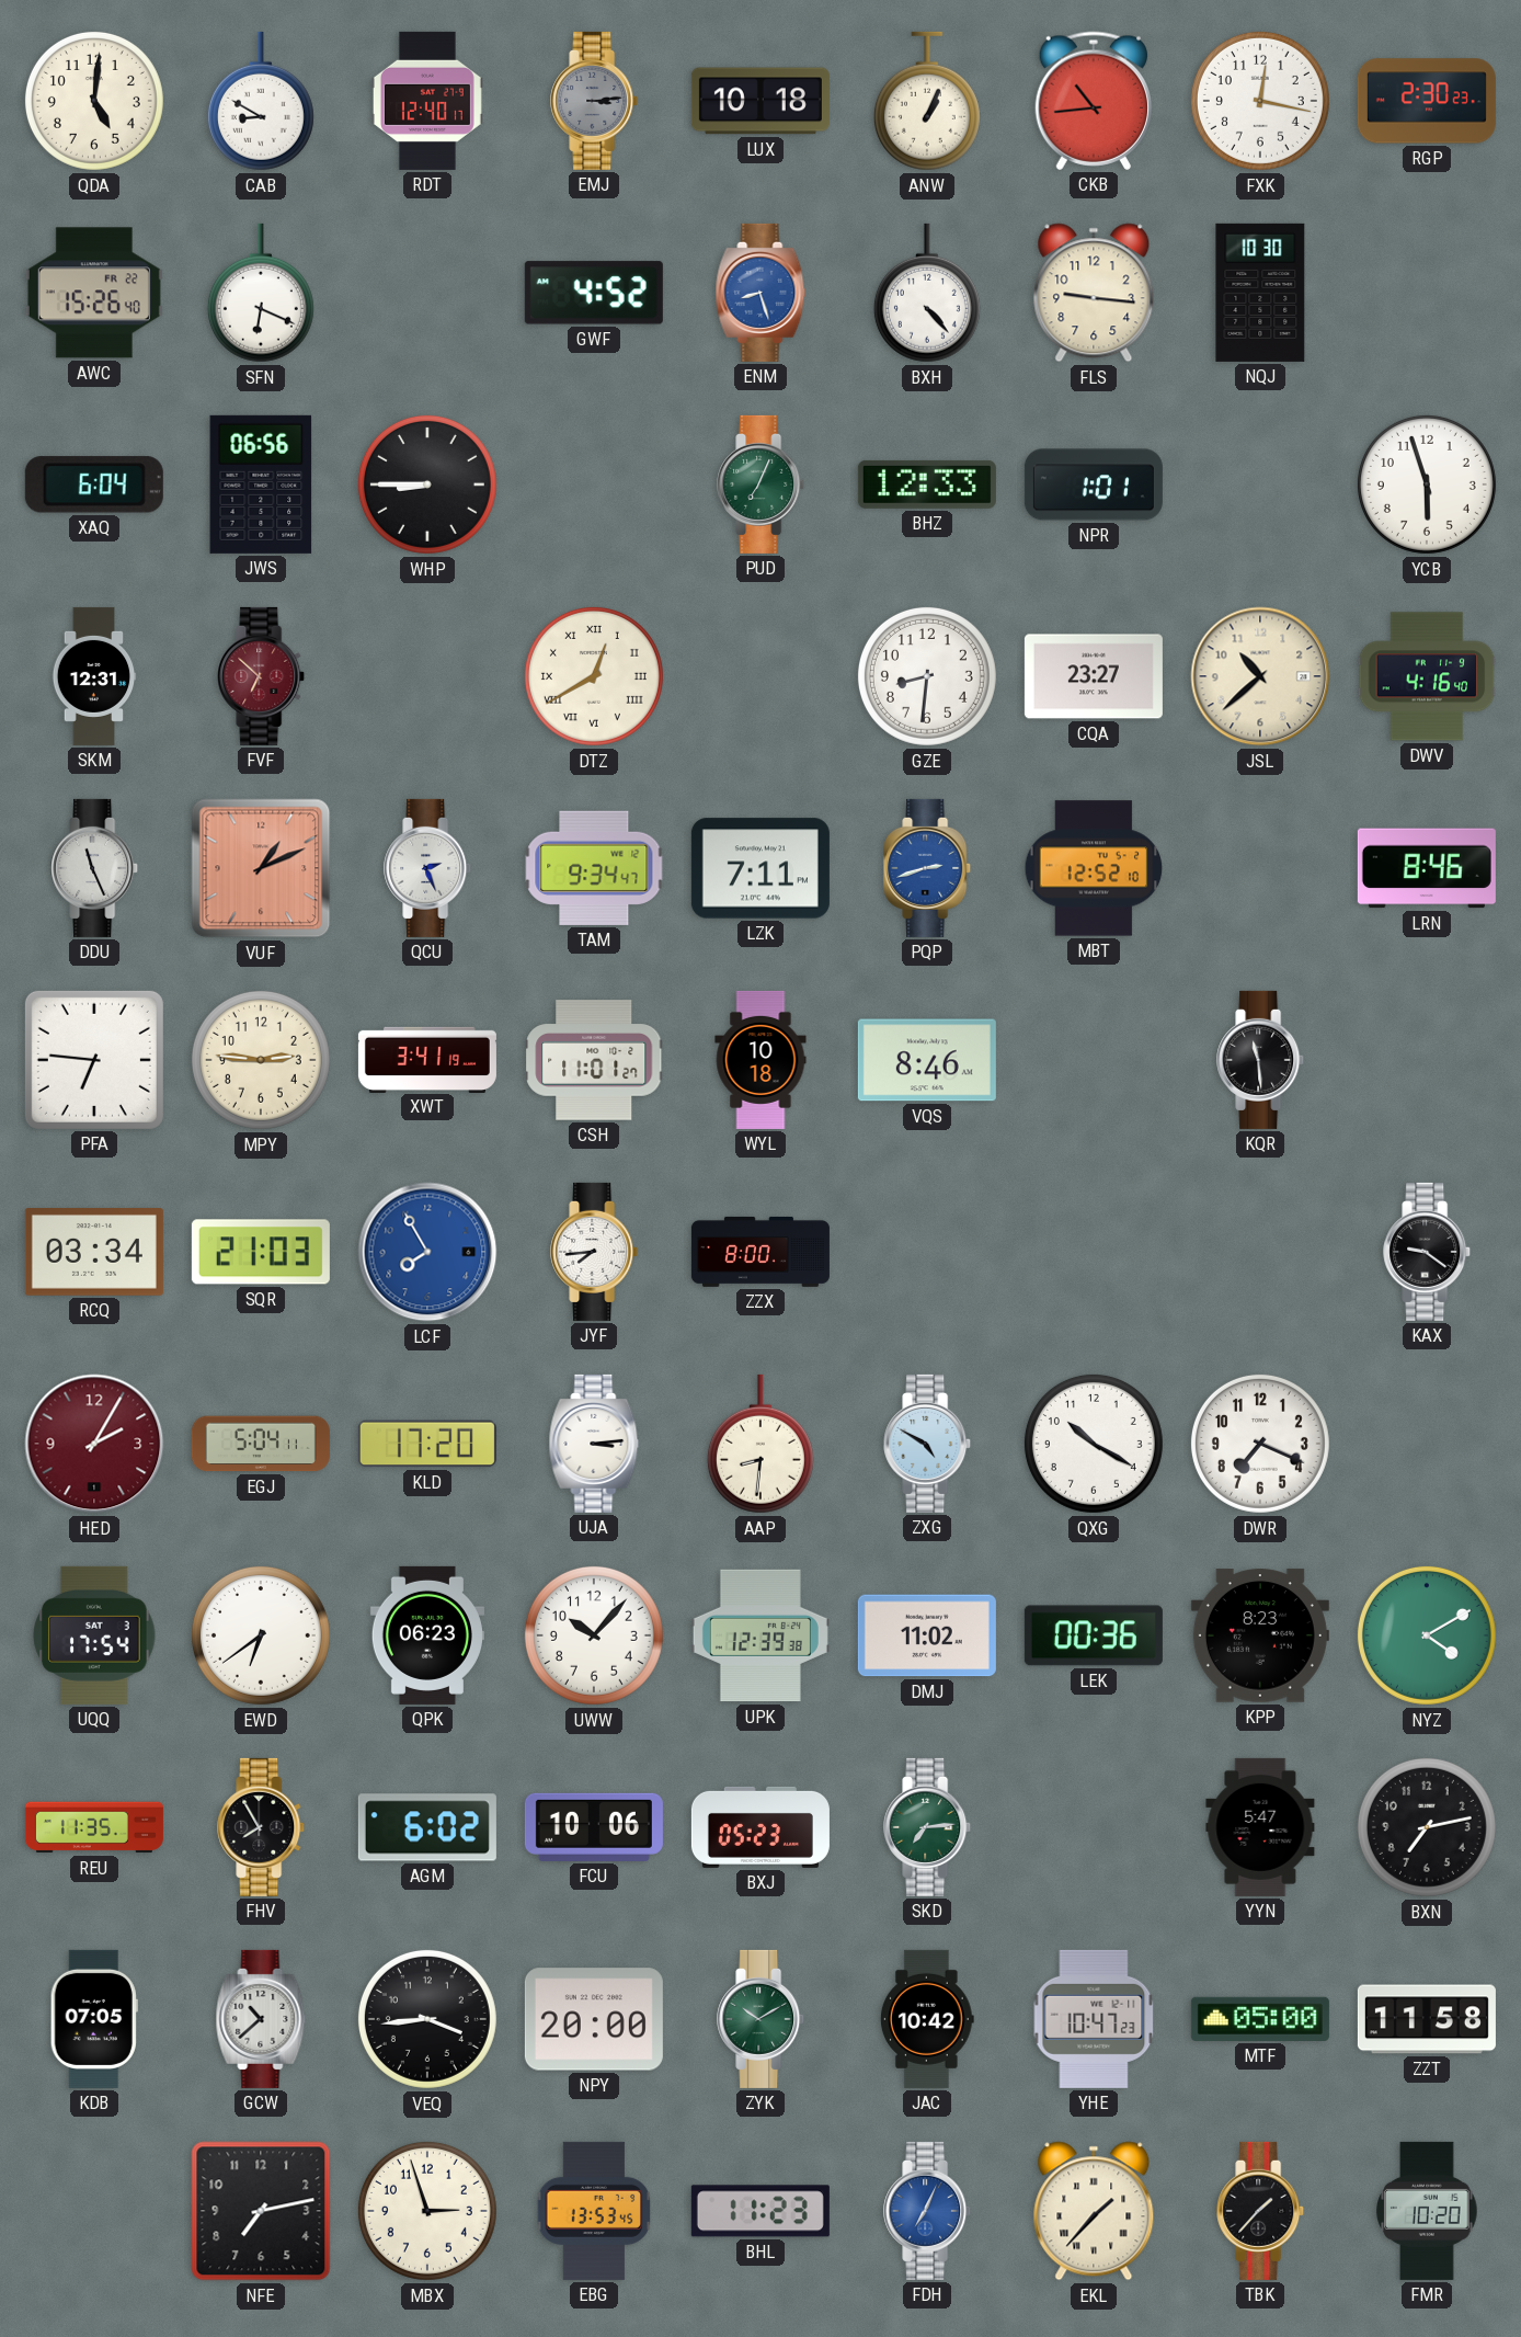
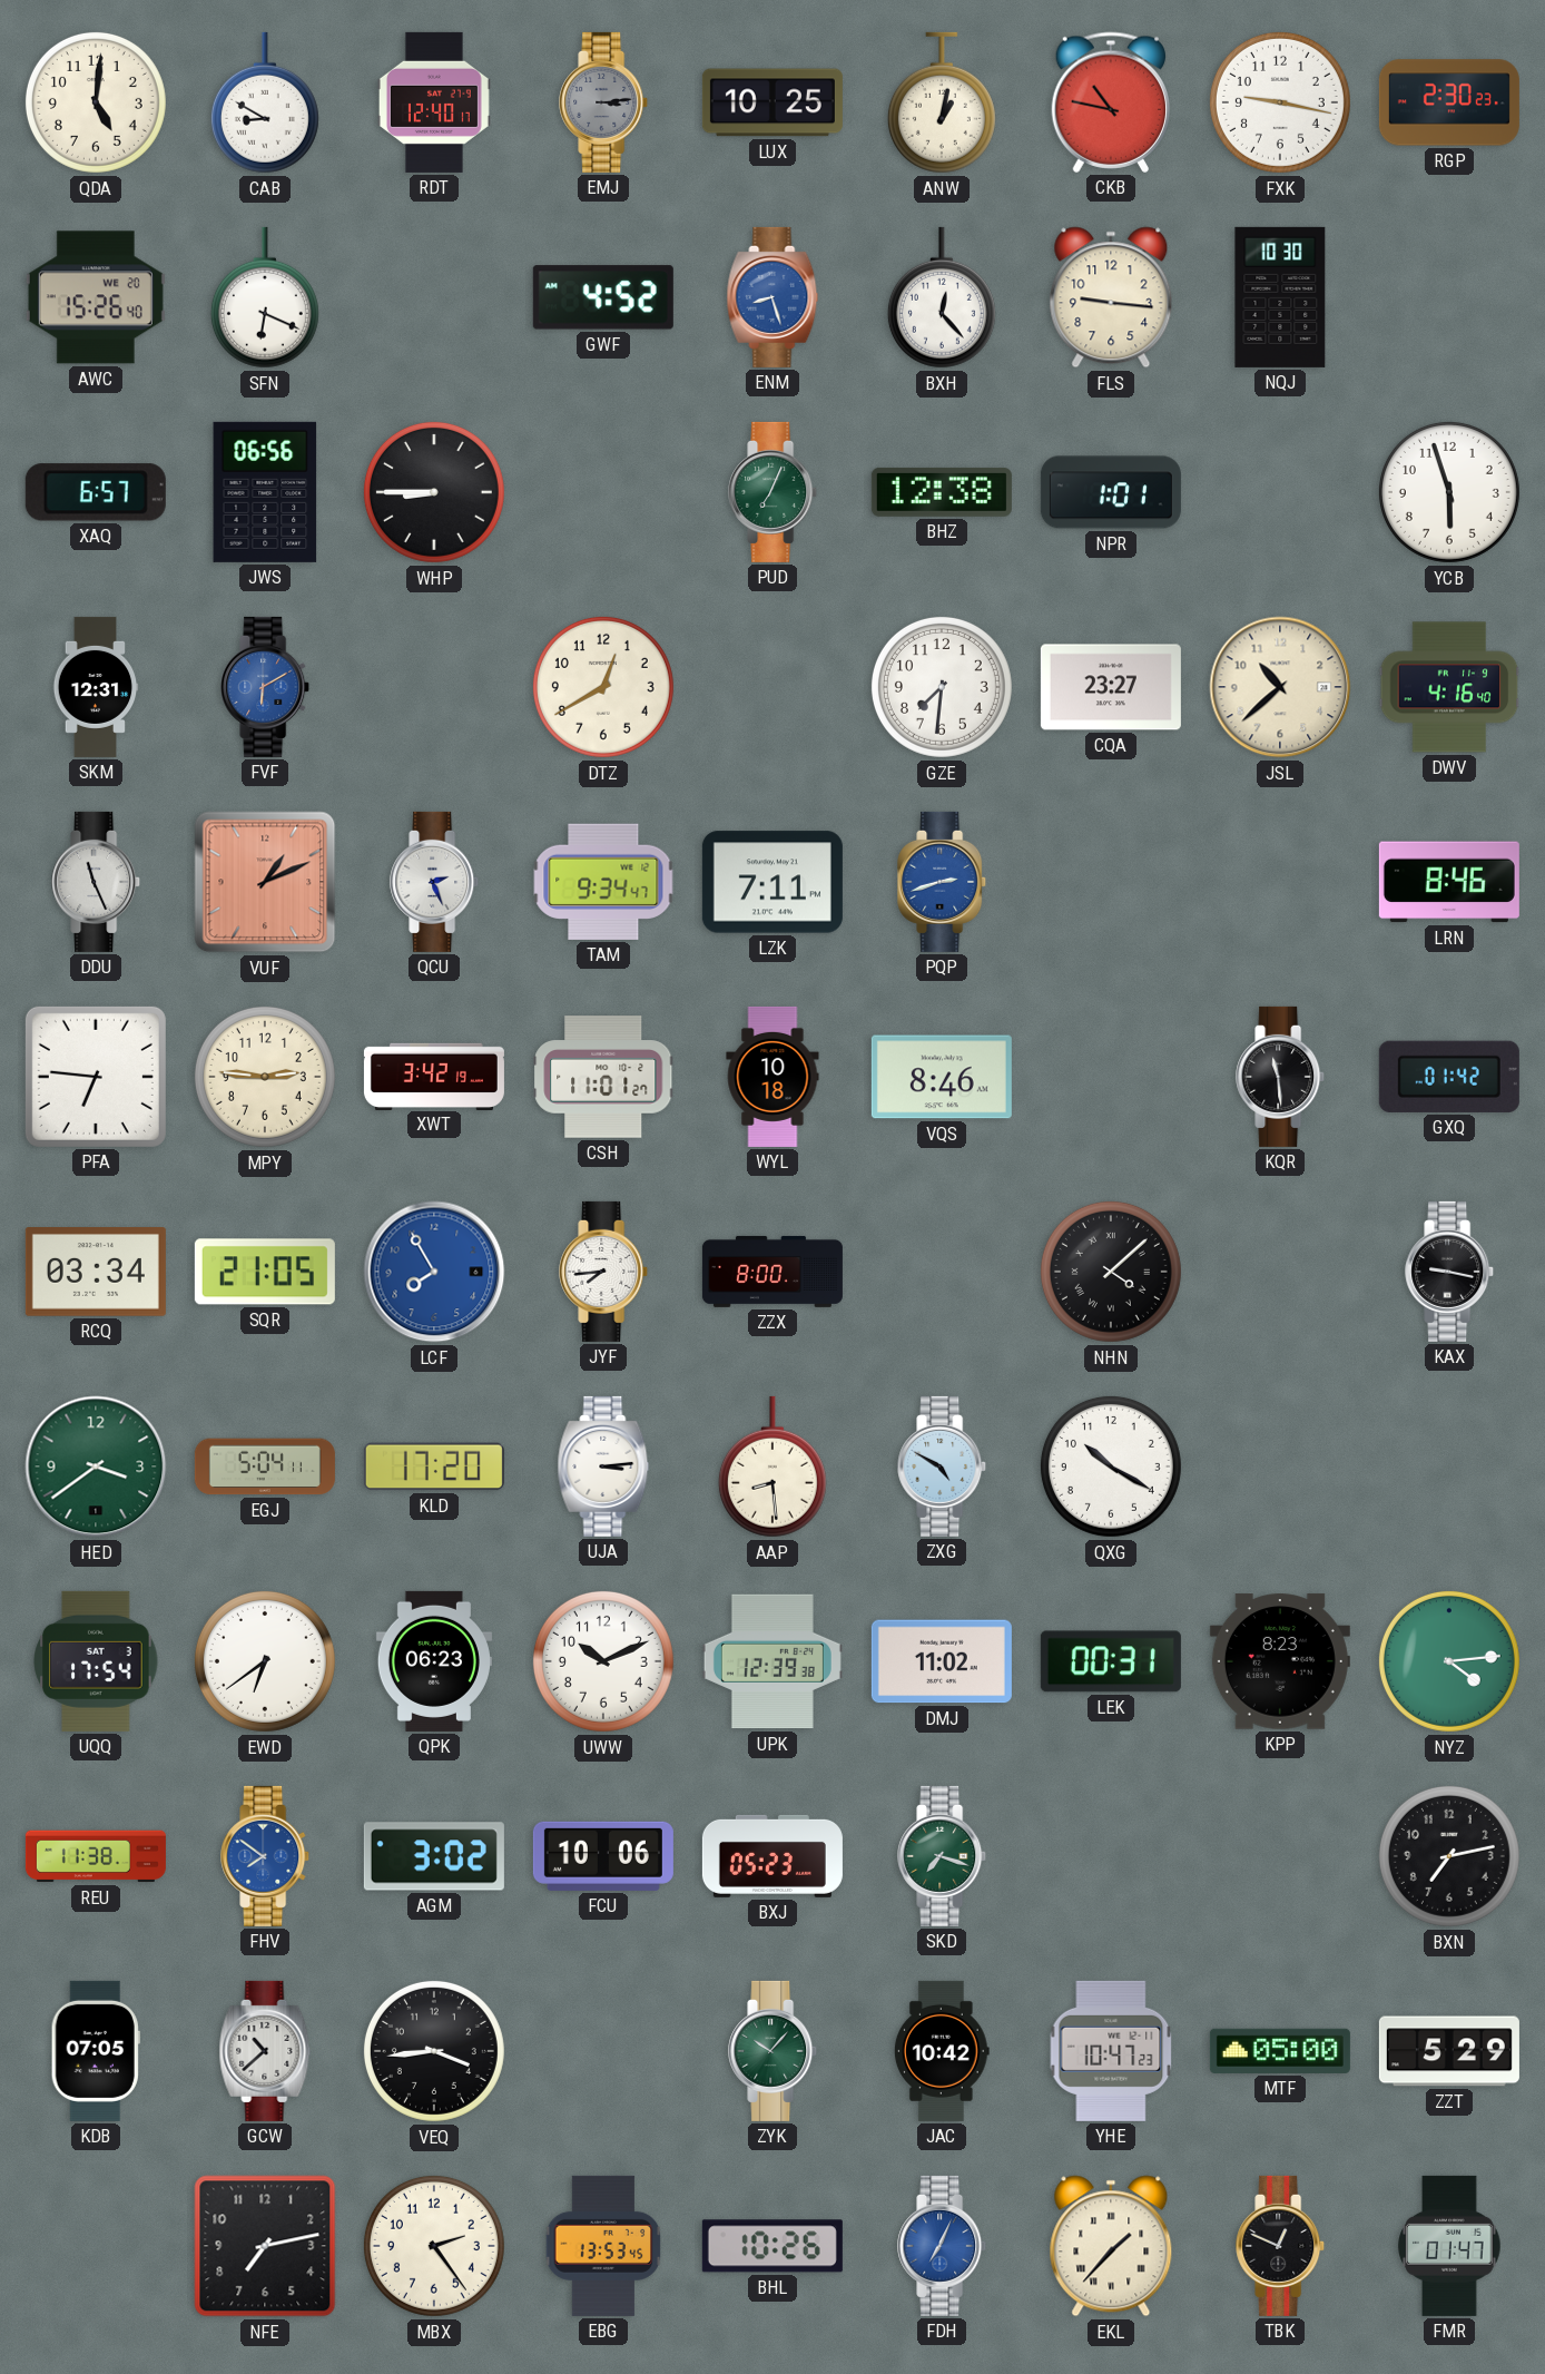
LUX: 10:18 -> 10:25
ANW: 1:04 -> 1:02
CKB: 10:44 -> 10:47
FXK: 12:17 -> 9:17
AWC date: FR 22 -> WE 20
BXH: 4:23 -> 12:23
XAQ: 6:04 -> 6:57
BHZ: 12:33 -> 12:38
FVF: 6:52 -> 6:10
FVF dial: burgundy -> blue
DTZ numerals: Roman -> Arabic
GZE: 8:31 -> 7:31
MBT: 12:52 -> none
XWT: 3:41 -> 3:42
GXQ: none -> 01:42
SQR: 21:03 -> 21:05
NHN: none -> 4:08
KAX: 9:21 -> 9:17
HED: 2:05 -> 3:39
HED dial: burgundy -> green
AAP: 8:31 -> 8:29
DWR: 7:19 -> none
UWW: 10:07 -> 10:11
LEK: 00:36 -> 00:31
NYZ: 4:10 -> 4:14
REU: 11:35 -> 11:38
FHV: 7:55 -> 7:51
FHV dial: black -> blue
AGM: 6:02 -> 3:02
SKD: 7:14 -> 7:18
YYN: 5:47 -> none
NPY: 20:00 -> none
ZYK: 10:10 -> 10:07
ZZT: 11:58 -> 5:29
MBX: 2:57 -> 2:24
BHL: 11:23 -> 10:26
TBK: 1:37 -> 12:49
FMR: 10:20 -> 01:47
